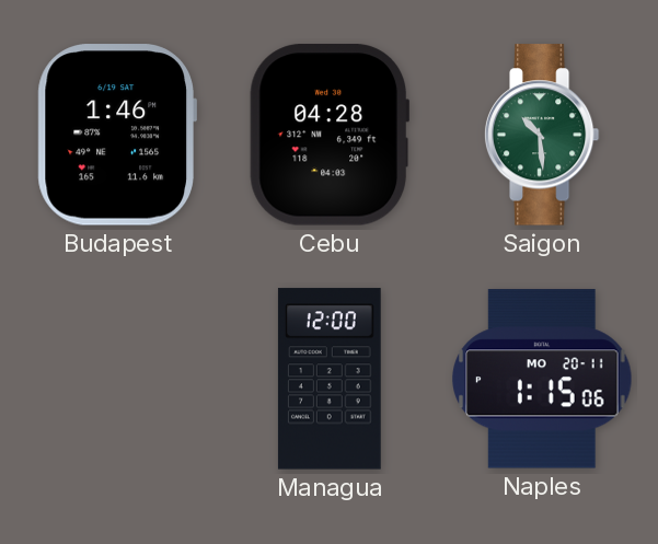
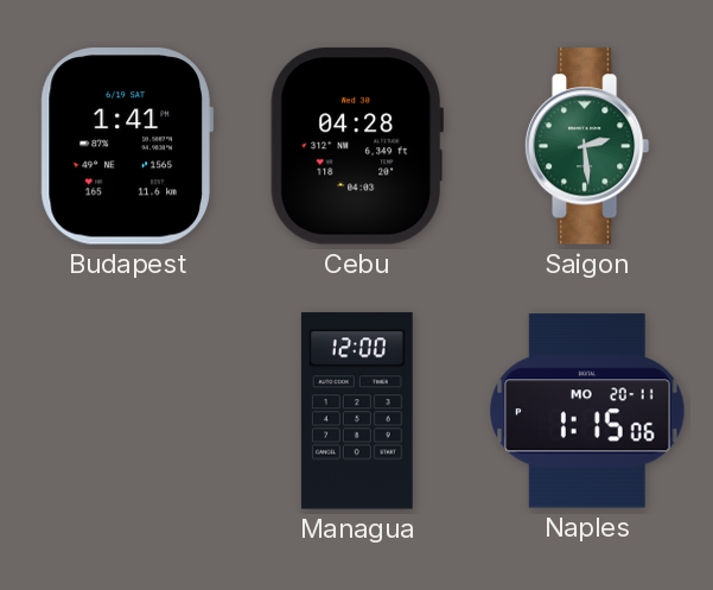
Budapest: 1:46 -> 1:41
Saigon: 10:29 -> 2:29
